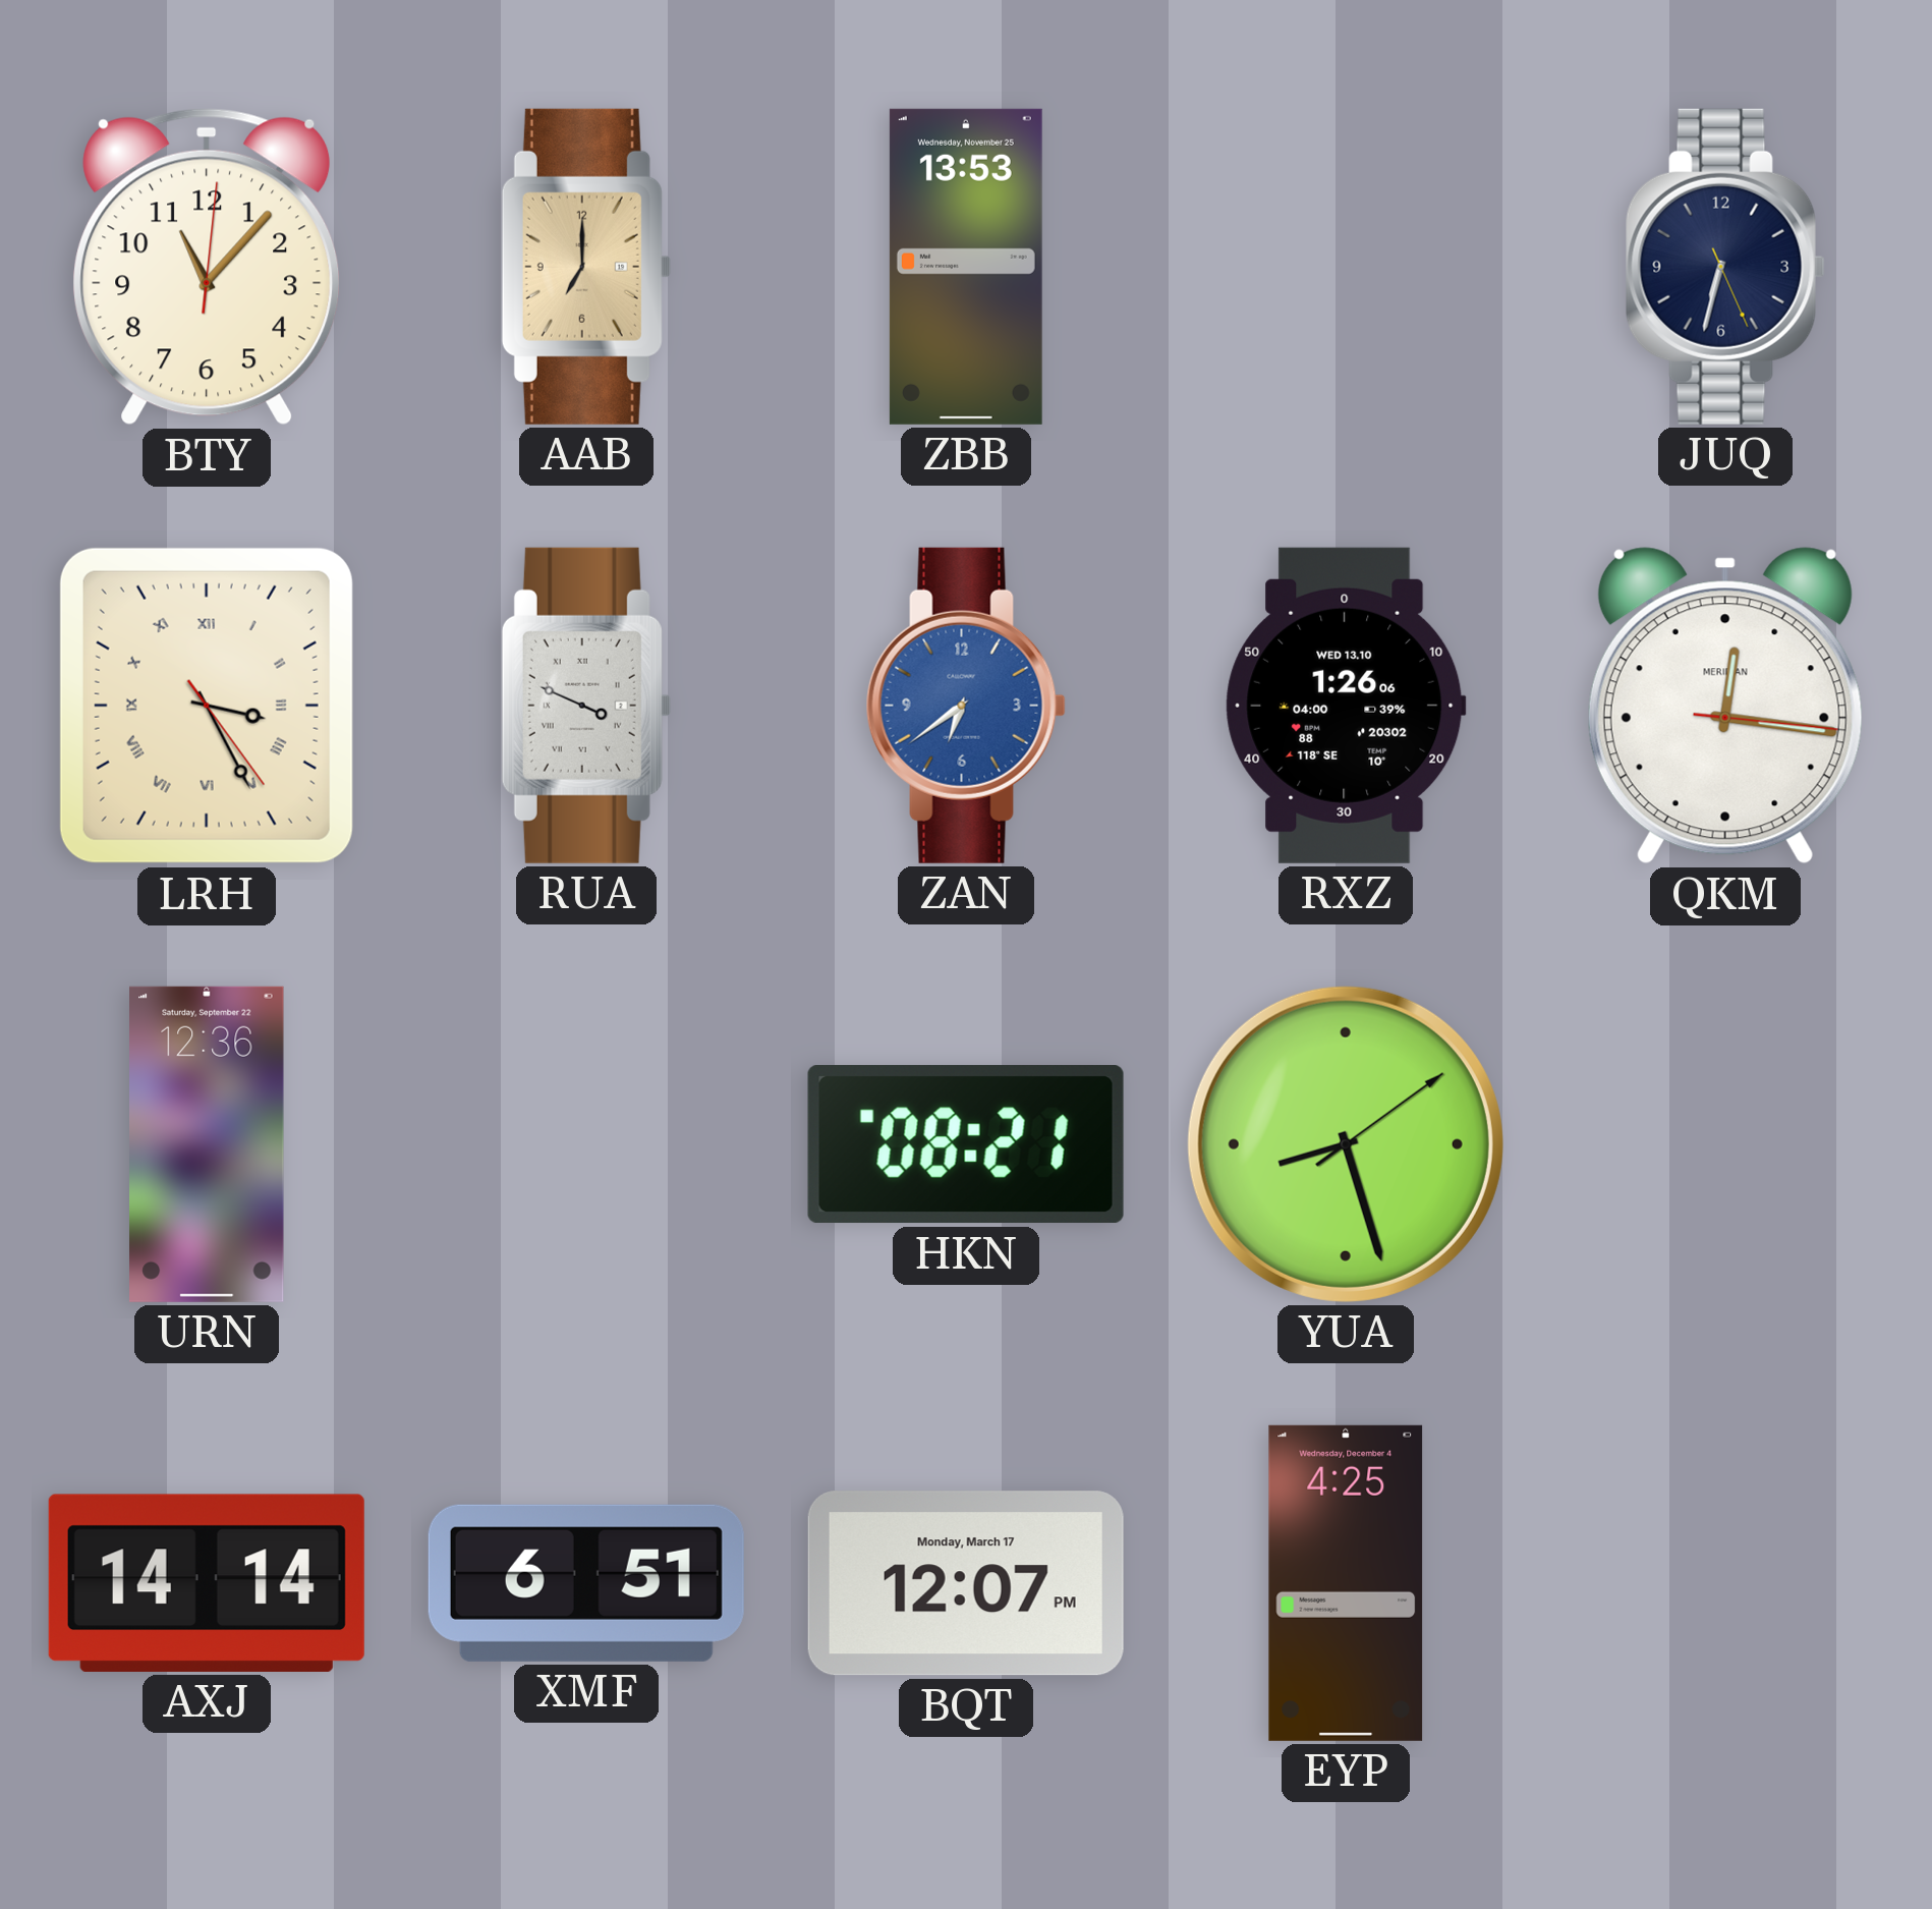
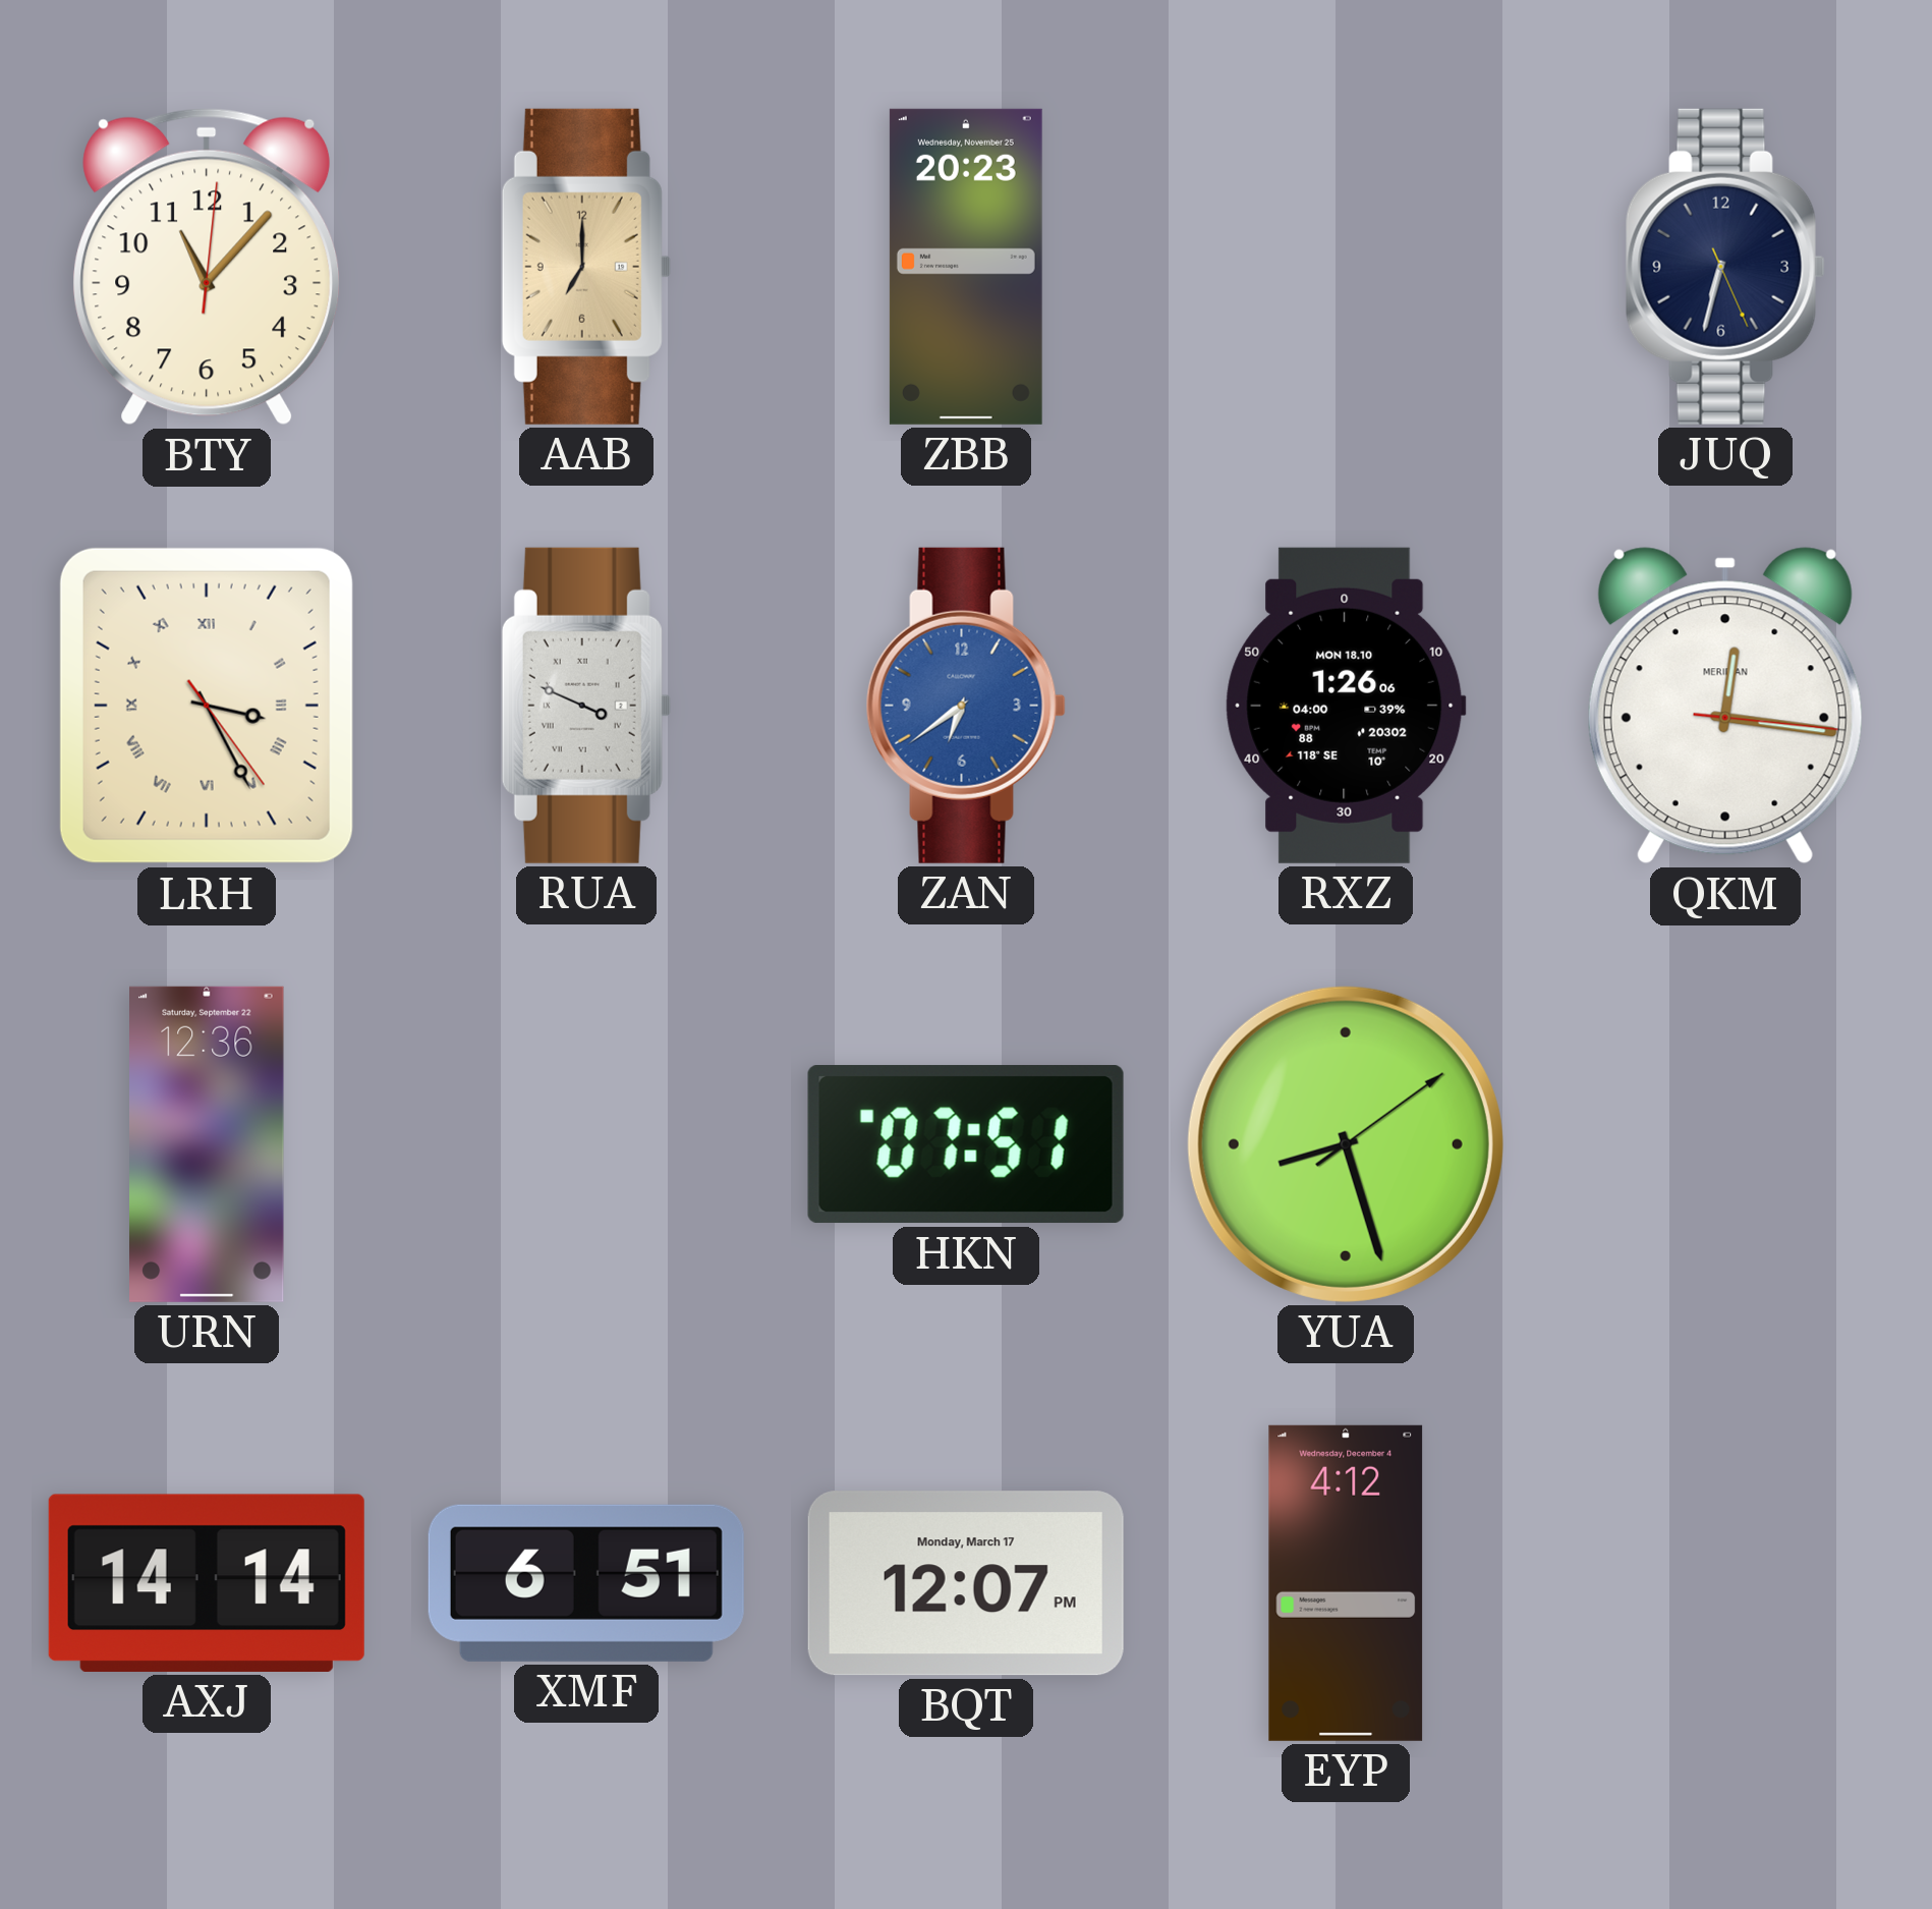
ZBB: 13:53 -> 20:23
RXZ date: WED 13.10 -> MON 18.10
HKN: 08:21 -> 07:51
EYP: 4:25 -> 4:12
